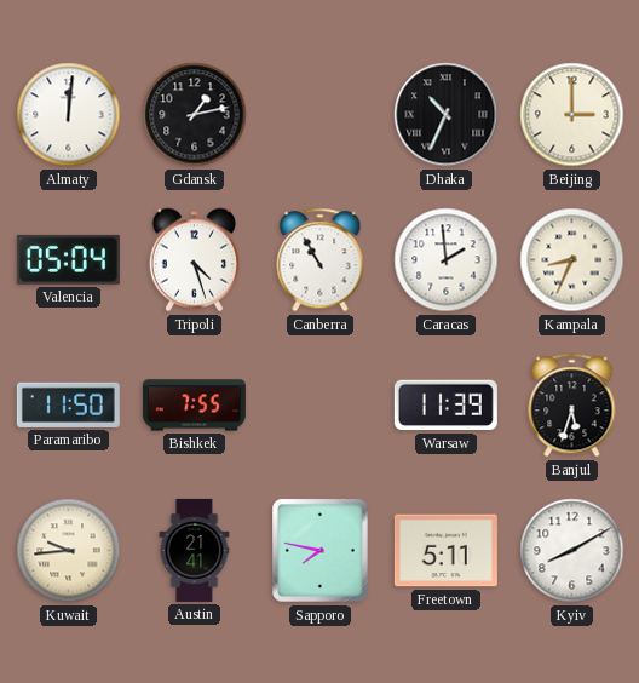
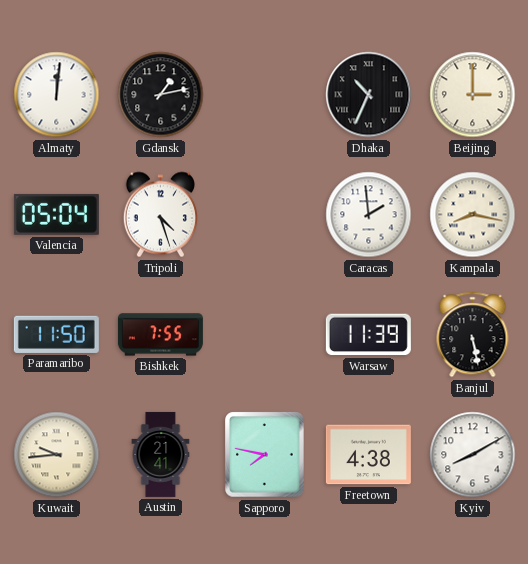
Canberra: 10:55 -> none
Kampala: 8:34 -> 8:17
Banjul: 5:33 -> 5:28
Freetown: 5:11 -> 4:38
